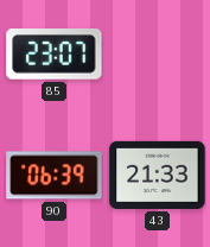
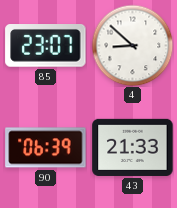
4: none -> 8:52
